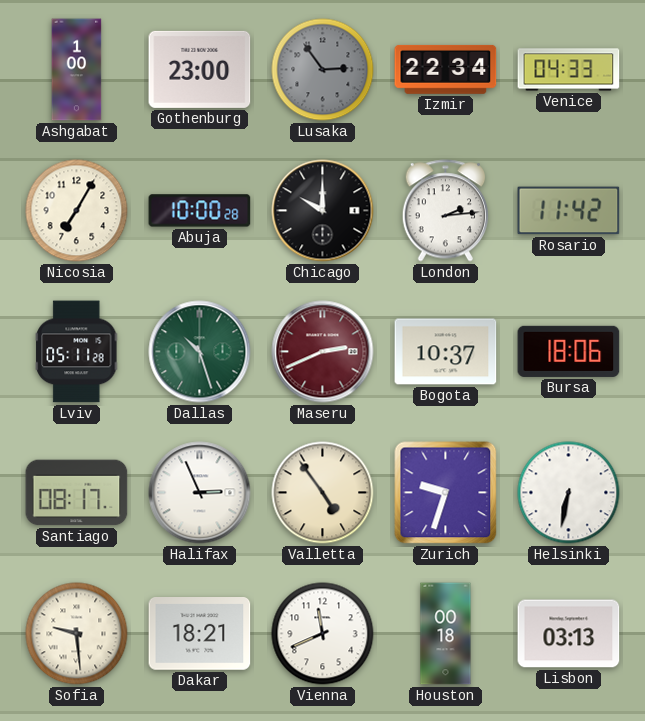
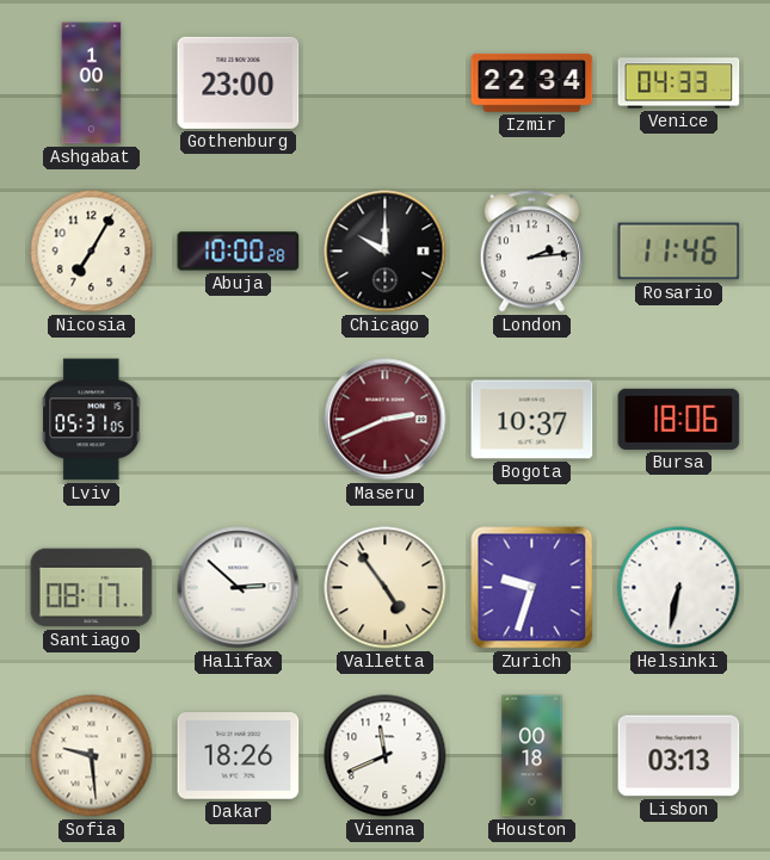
Lusaka: 2:54 -> none
Rosario: 11:42 -> 11:46
Lviv: 05:11 -> 05:31
Dallas: 10:27 -> none
Halifax: 2:56 -> 2:52
Dakar: 18:21 -> 18:26
